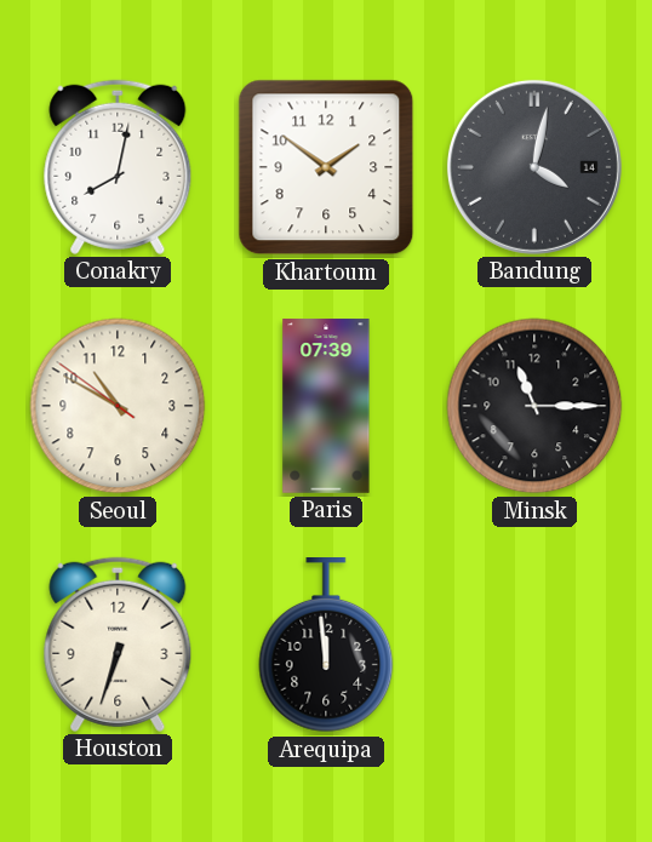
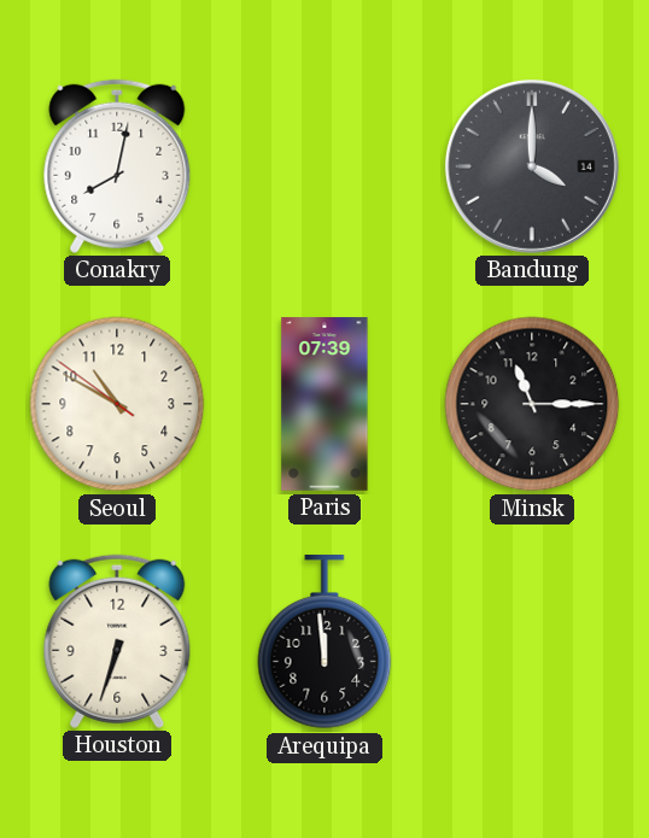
Khartoum: 1:51 -> none
Bandung: 4:02 -> 4:00
